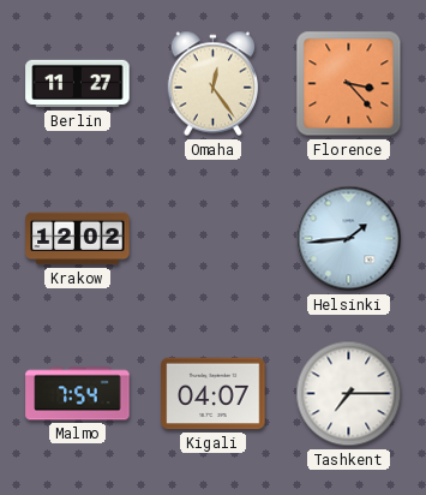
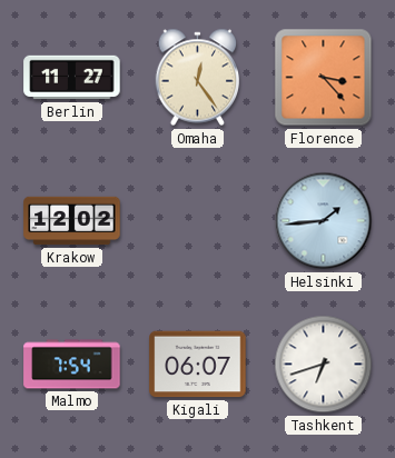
Kigali: 04:07 -> 06:07
Tashkent: 7:15 -> 6:42
